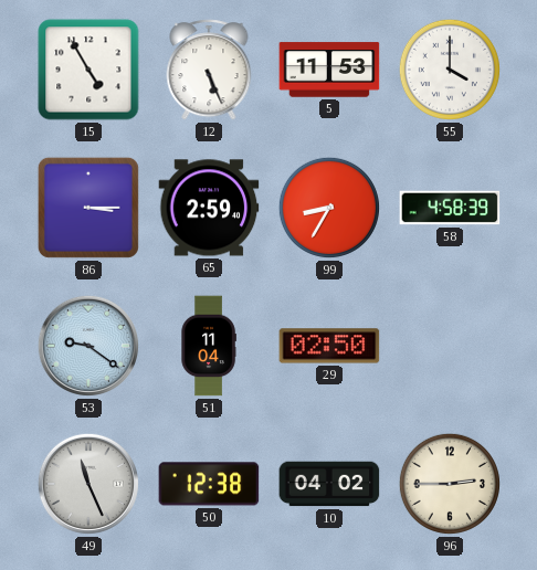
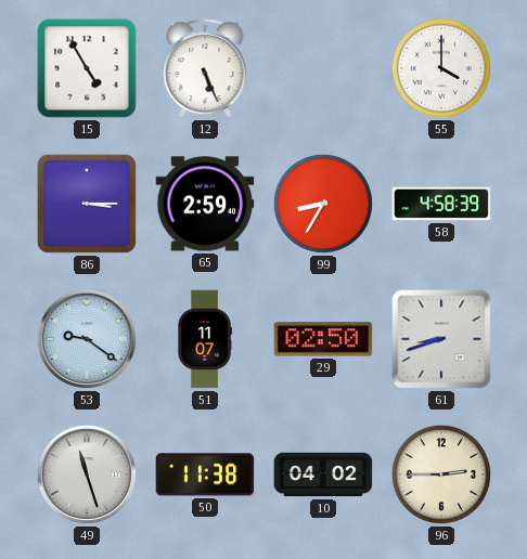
5: 11:53 -> none
51: 11:04 -> 11:07
61: none -> 8:42
49: 11:26 -> 11:27
50: 12:38 -> 11:38
